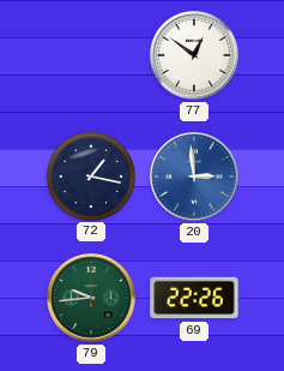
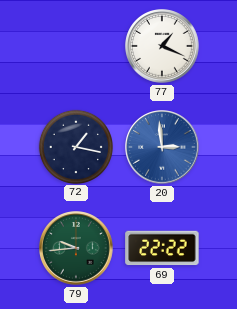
77: 12:51 -> 1:19
69: 22:26 -> 22:22
